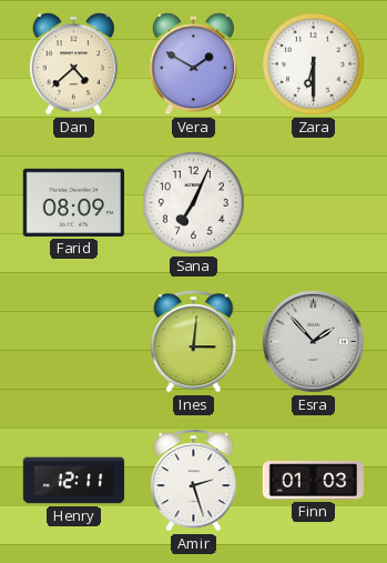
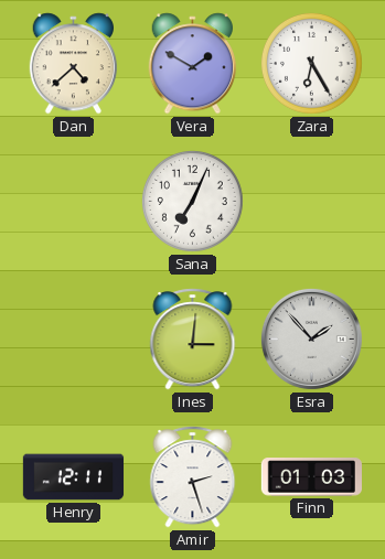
Zara: 6:30 -> 6:25
Farid: 08:09 -> none
